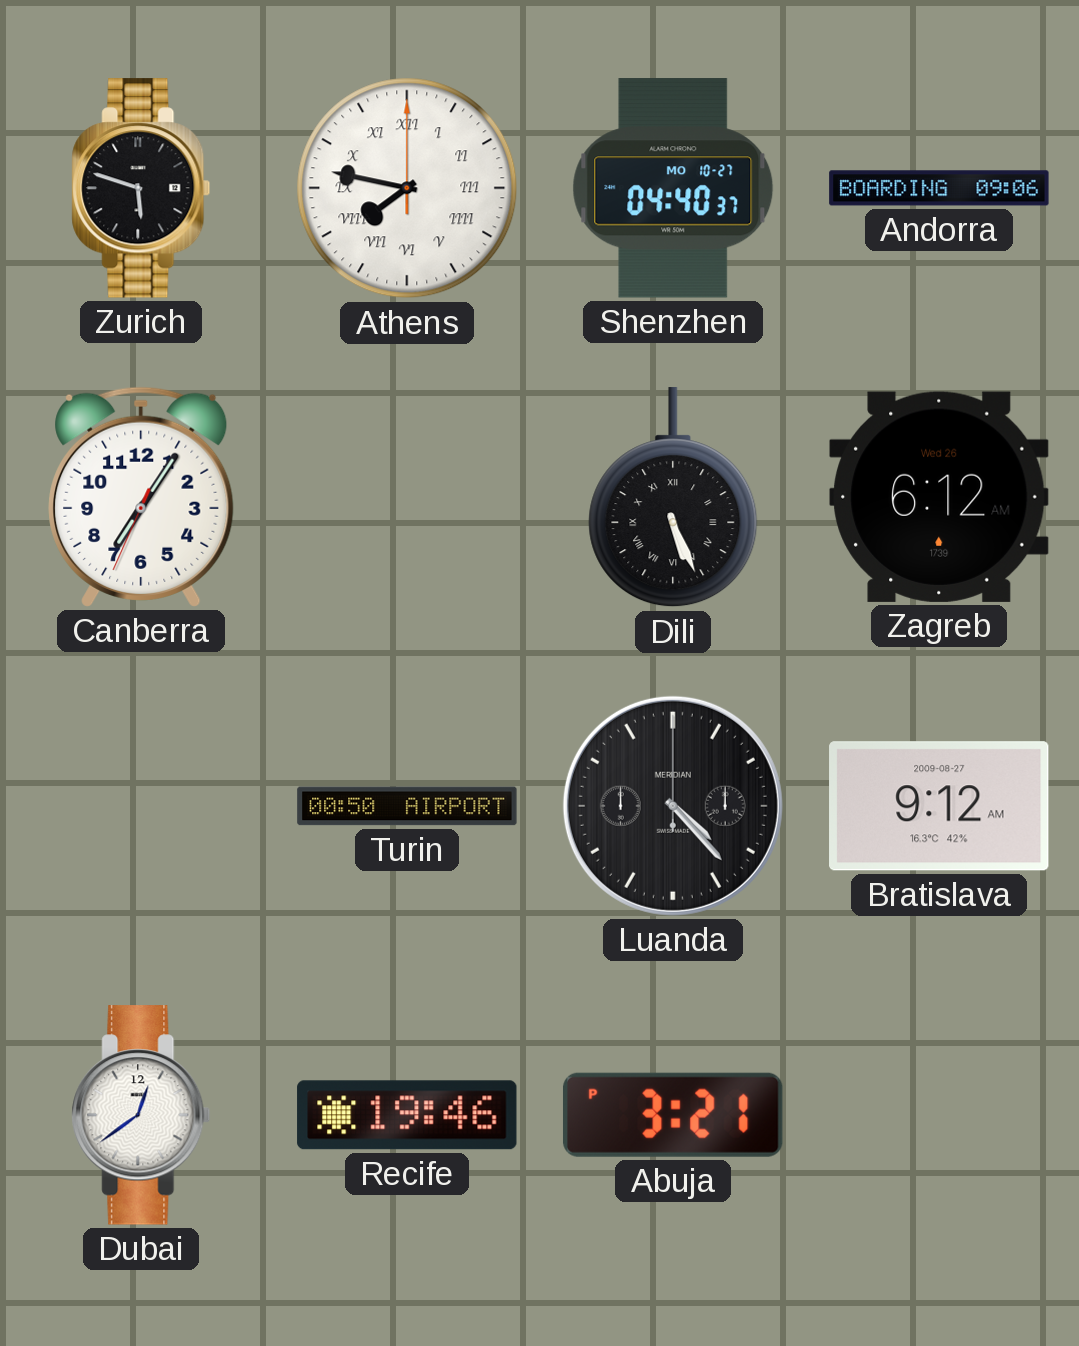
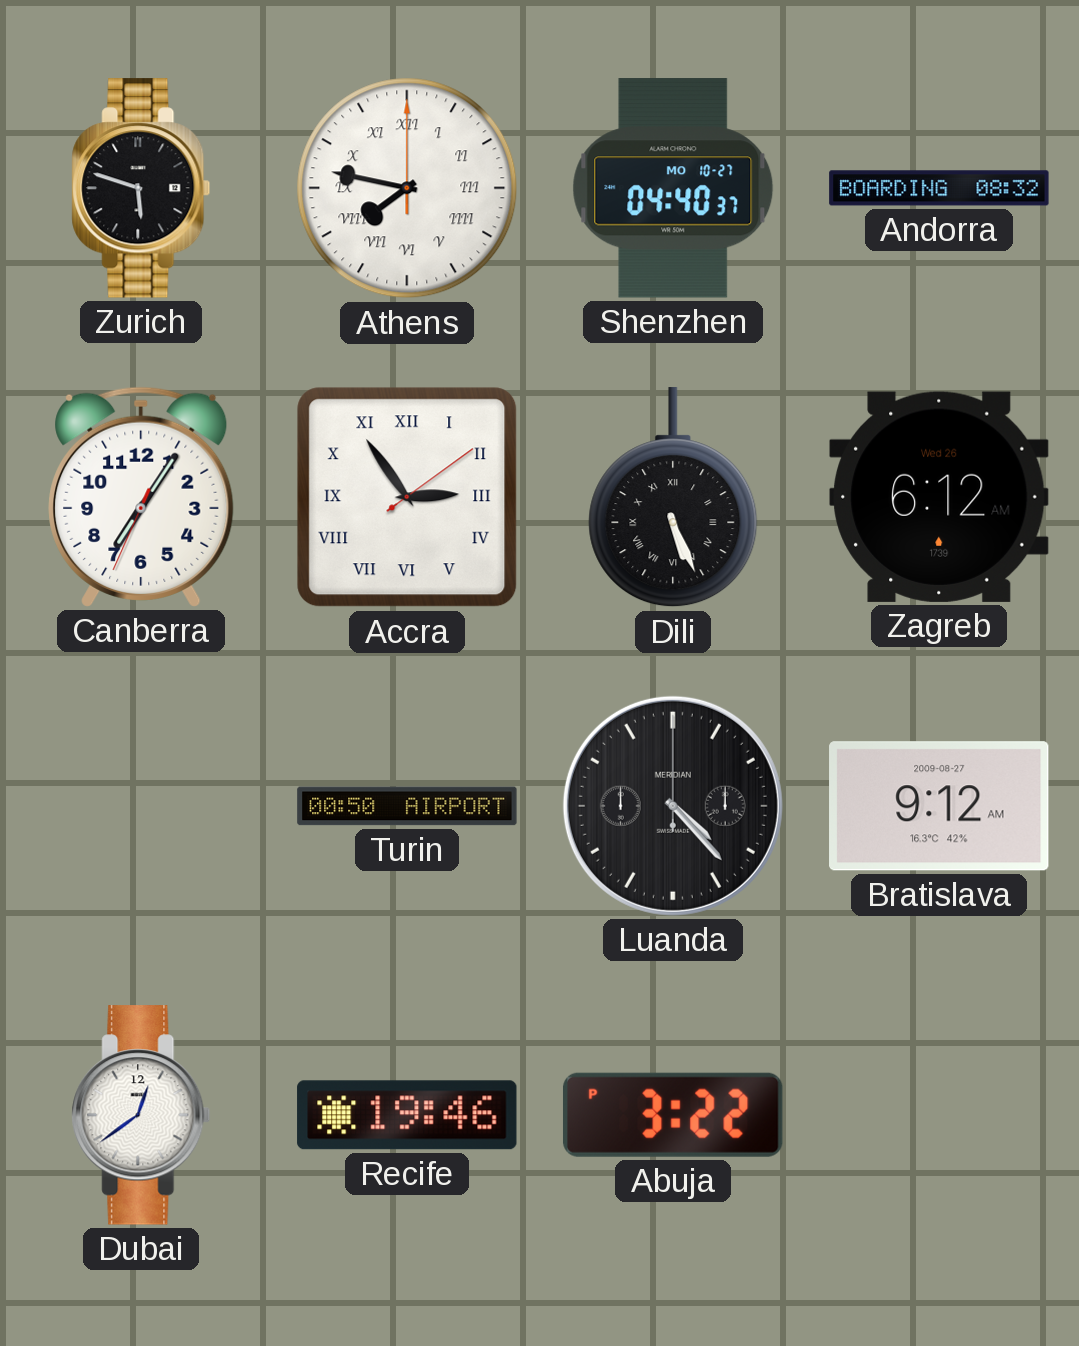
Andorra: 09:06 -> 08:32
Accra: none -> 2:54
Abuja: 3:21 -> 3:22
